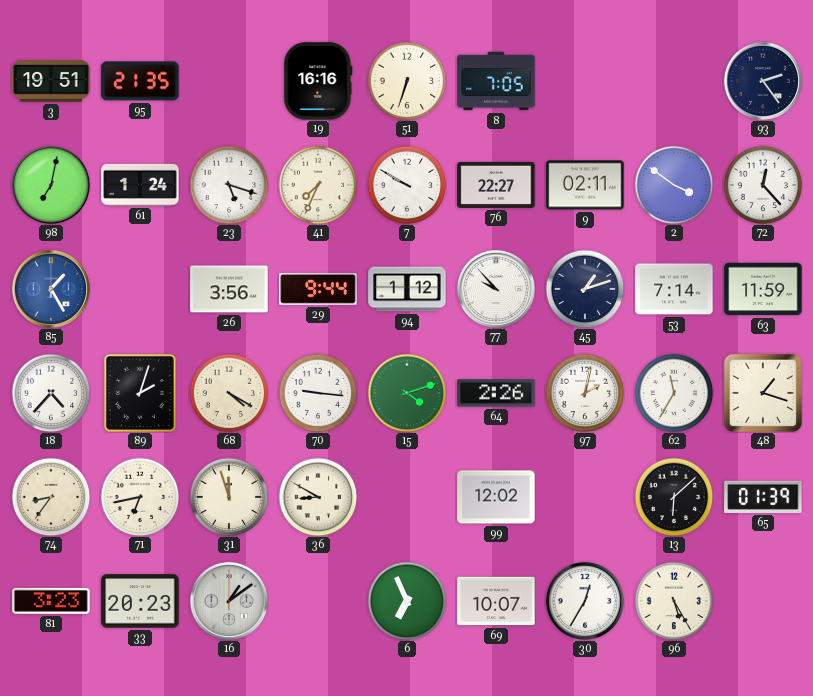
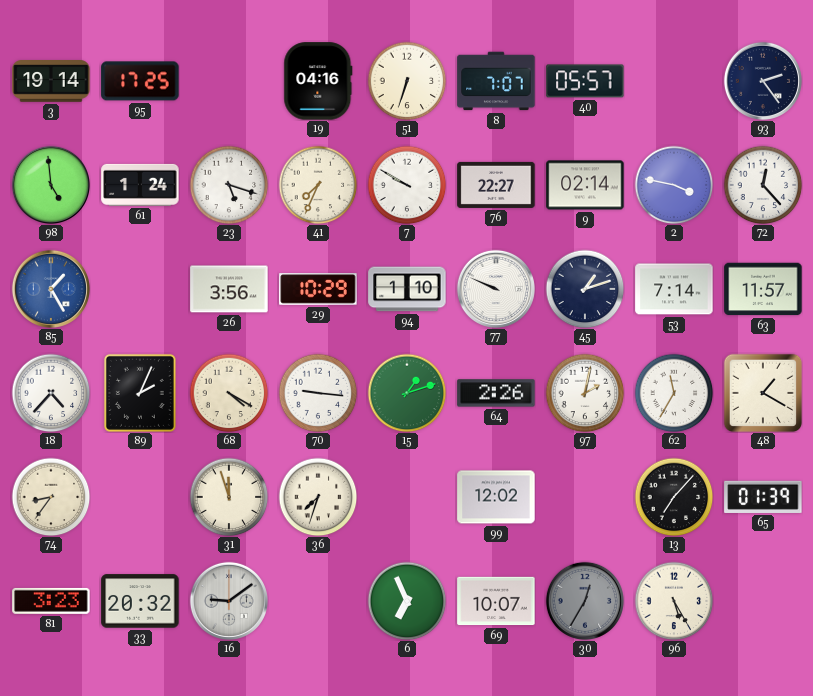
3: 19:51 -> 19:14
95: 21:35 -> 17:25
19: 16:16 -> 04:16
8: 7:05 -> 7:07
40: none -> 05:57
98: 7:02 -> 4:59
9: 02:11 -> 02:14
2: 3:51 -> 3:47
29: 9:44 -> 10:29
94: 1:12 -> 1:10
77: 9:53 -> 9:49
63: 11:59 -> 11:57
89: 2:03 -> 2:04
15: 4:12 -> 1:12
48: 1:18 -> 1:20
71: 6:43 -> none
36: 8:50 -> 7:33
13: 6:08 -> 7:07
33: 20:23 -> 20:32
16: 1:09 -> 9:09
30 dial: white -> grey
